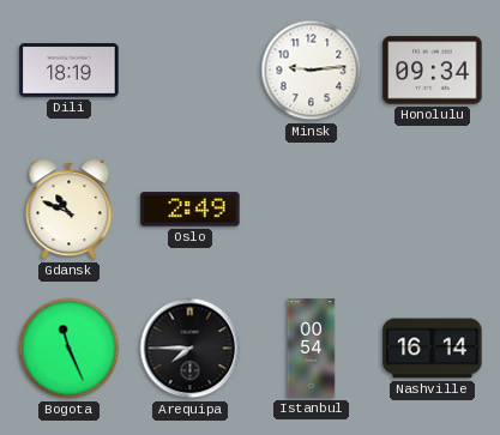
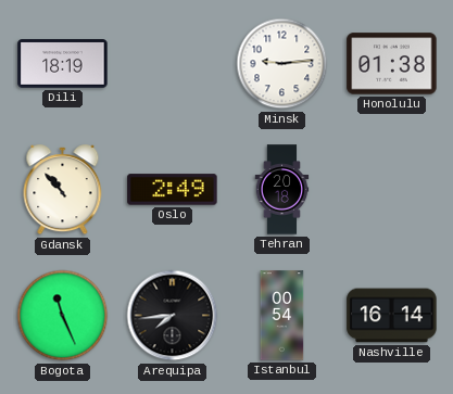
Honolulu: 09:34 -> 01:38
Gdansk: 10:49 -> 10:53
Tehran: none -> 20:18
Arequipa: 7:45 -> 7:44
